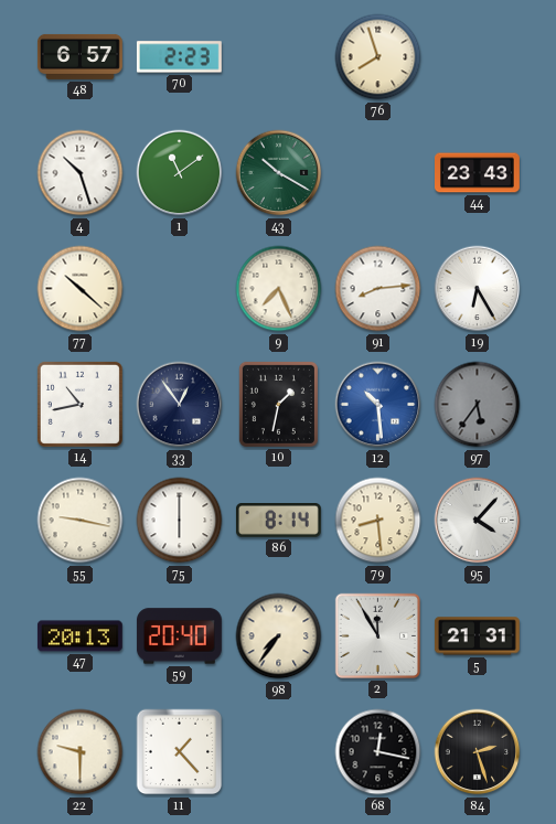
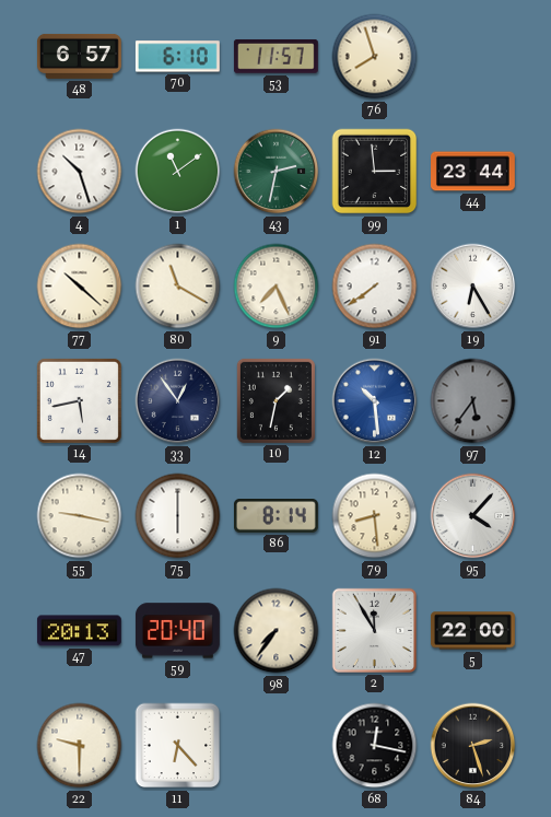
70: 2:23 -> 6:10
53: none -> 11:57
43: 10:20 -> 2:32
99: none -> 2:59
44: 23:43 -> 23:44
80: none -> 11:20
91: 8:14 -> 7:39
14: 10:43 -> 5:43
5: 21:31 -> 22:00
11: 1:23 -> 6:23
